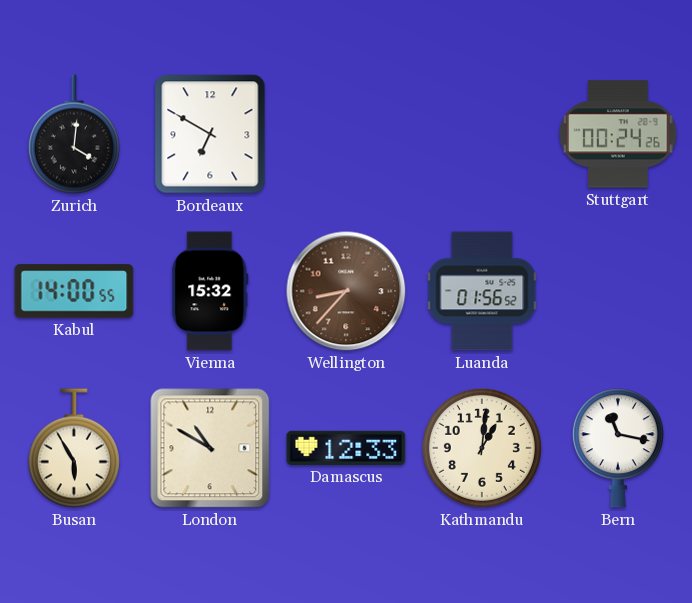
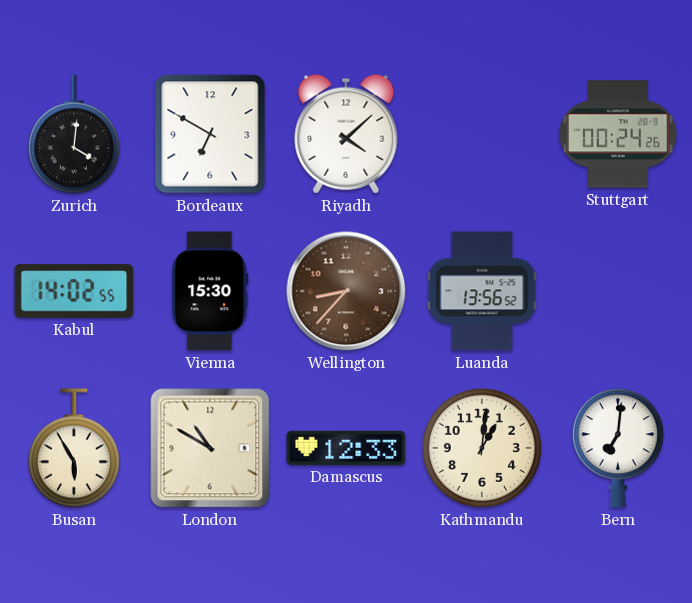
Riyadh: none -> 4:08
Kabul: 14:00 -> 14:02
Vienna: 15:32 -> 15:30
Luanda: 01:56 -> 13:56
Bern: 11:17 -> 7:01
